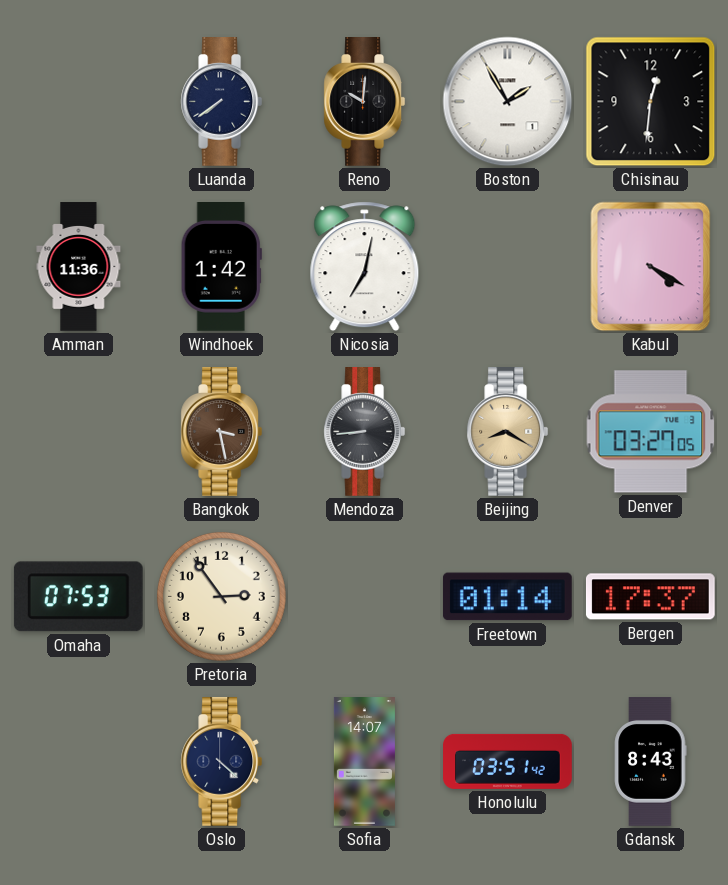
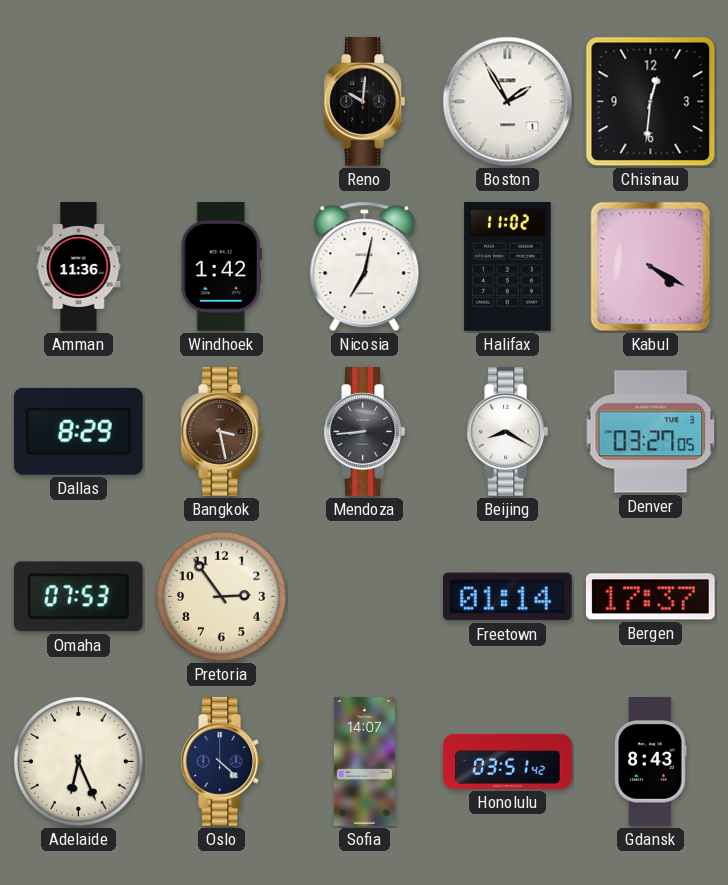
Luanda: 7:39 -> none
Halifax: none -> 11:02
Dallas: none -> 8:29
Beijing dial: champagne -> white
Adelaide: none -> 6:26
